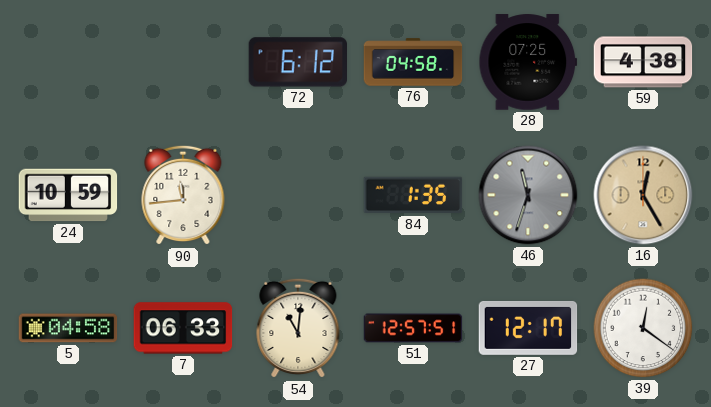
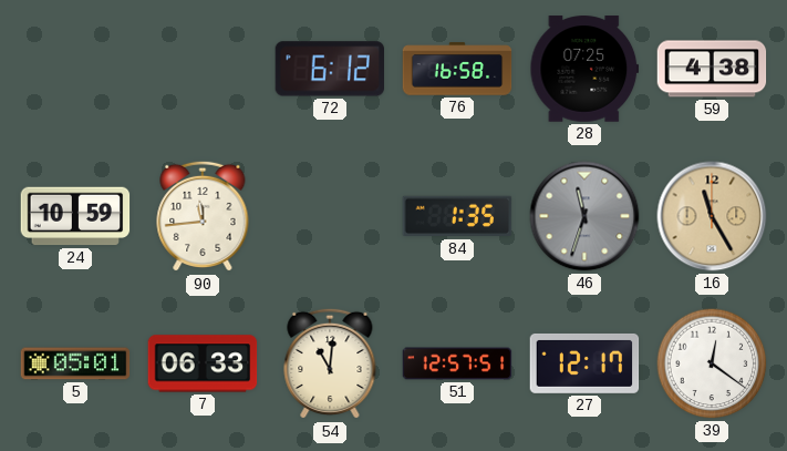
76: 04:58 -> 16:58
16: 12:25 -> 11:25
5: 04:58 -> 05:01
